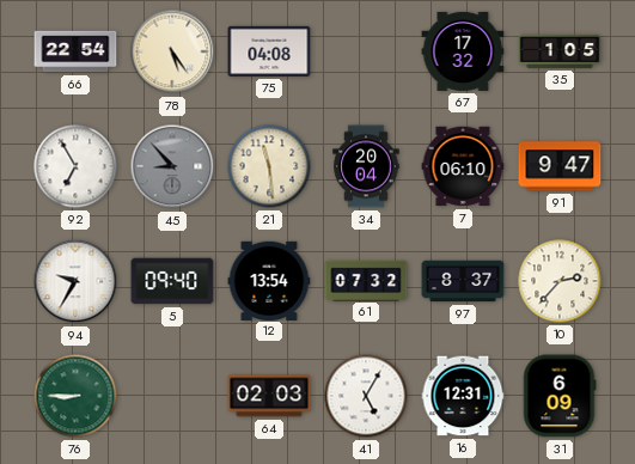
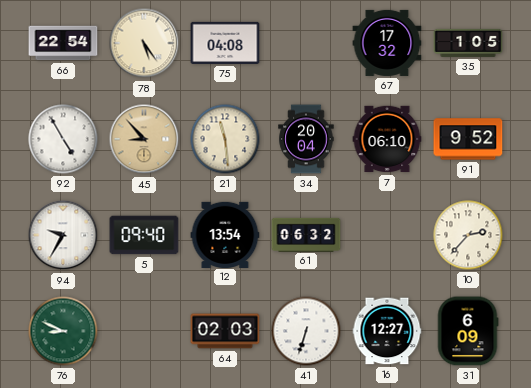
92: 6:55 -> 4:55
45 dial: grey -> champagne
91: 9:47 -> 9:52
61: 07:32 -> 06:32
97: 8:37 -> none
76: 8:45 -> 8:49
41: 5:05 -> 6:33
16: 12:31 -> 12:27
